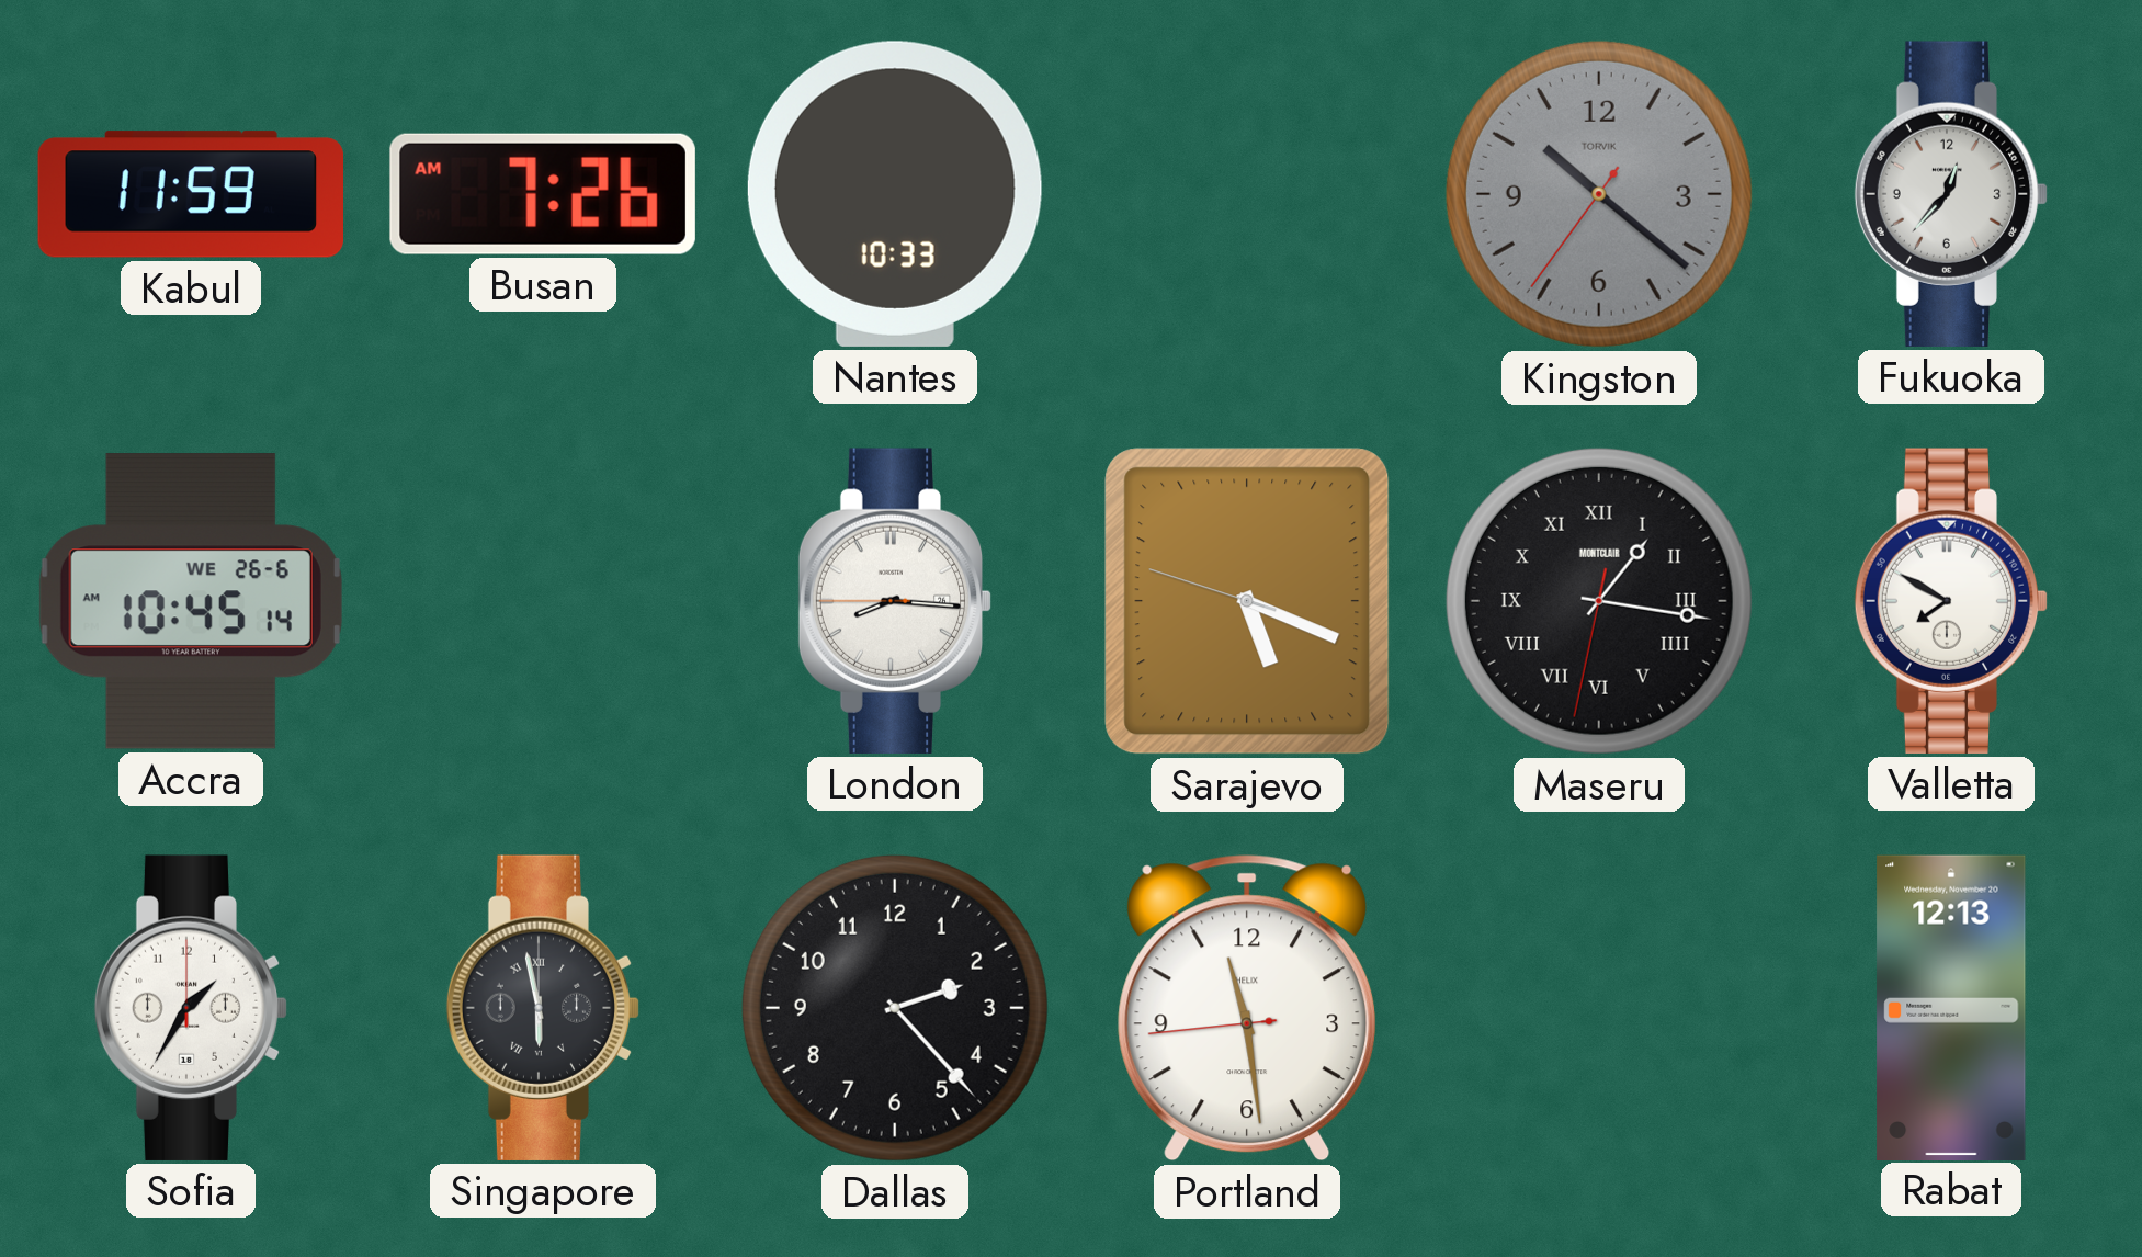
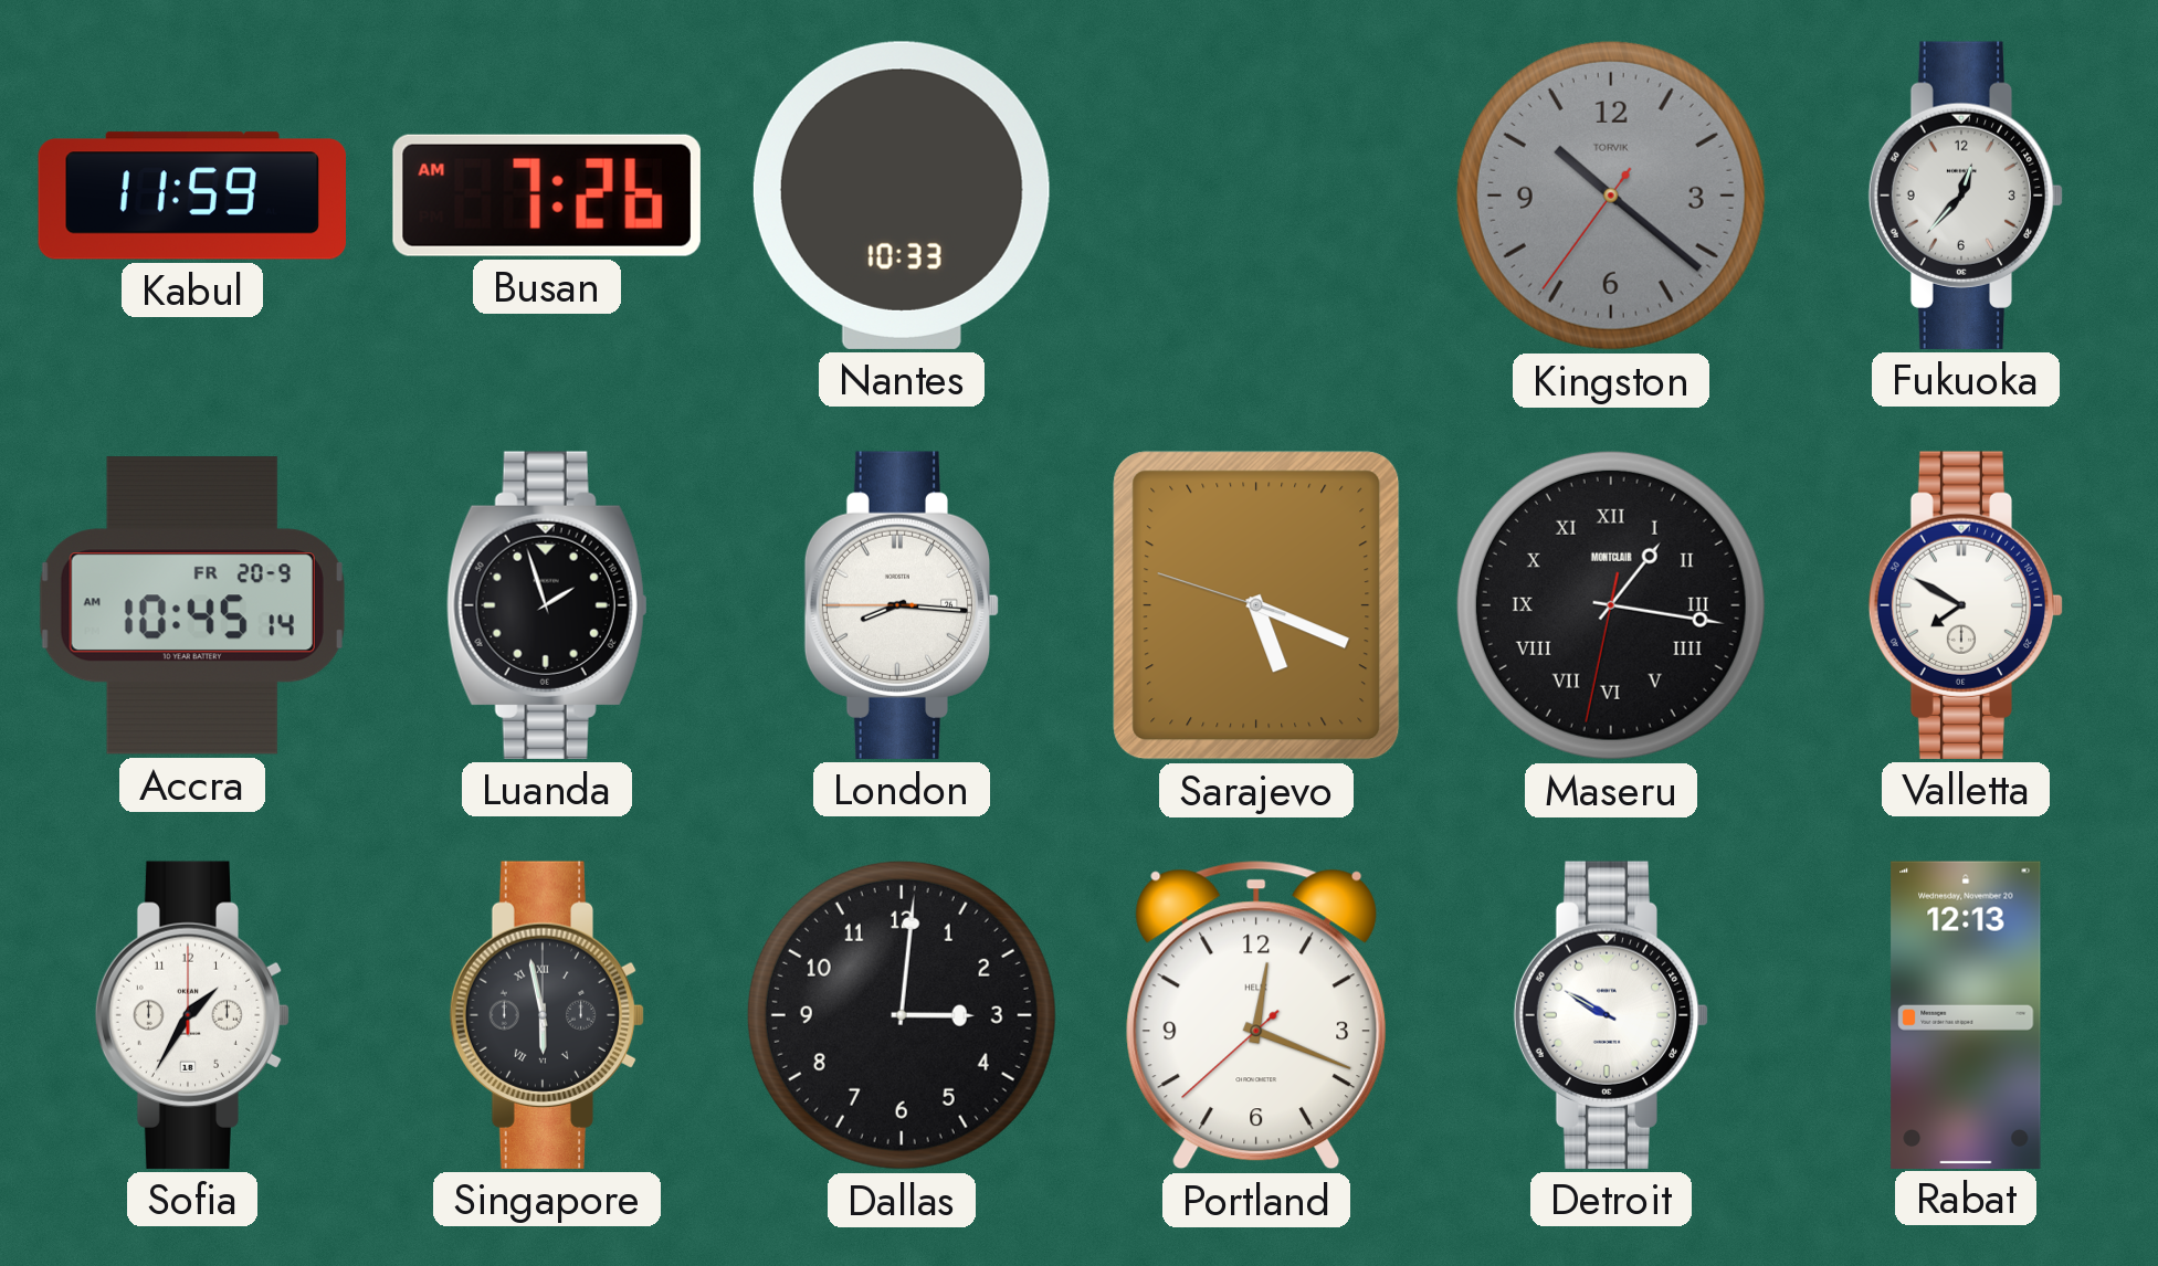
Accra date: WE 26-6 -> FR 20-9
Luanda: none -> 1:57
Dallas: 2:23 -> 3:01
Portland: 11:28 -> 12:18
Detroit: none -> 9:50
